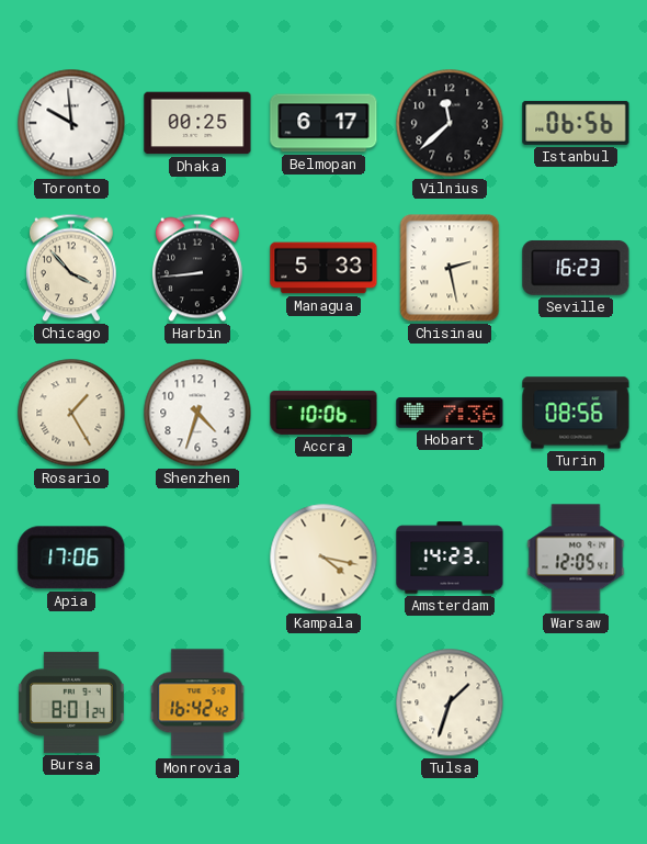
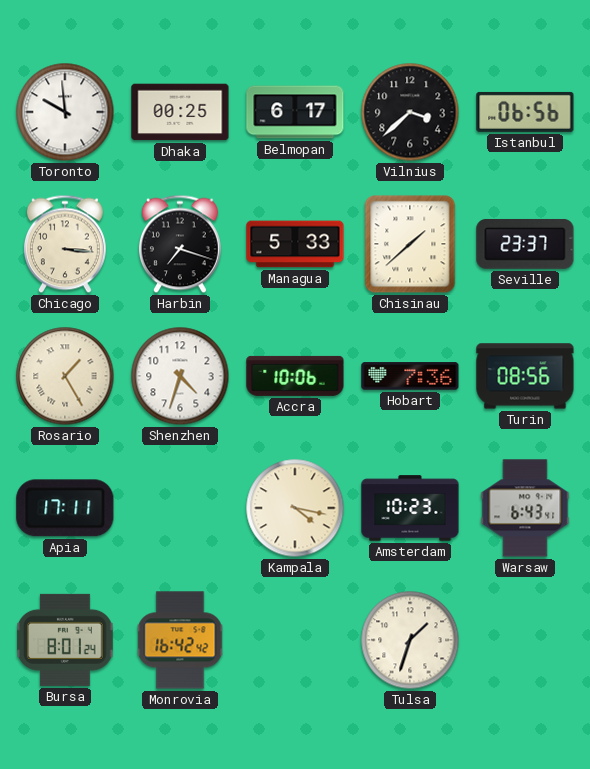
Vilnius: 11:38 -> 3:38
Chicago: 3:53 -> 3:16
Harbin: 8:44 -> 7:18
Chisinau: 2:28 -> 1:38
Seville: 16:23 -> 23:37
Apia: 17:06 -> 17:11
Amsterdam: 14:23 -> 10:23
Warsaw: 12:05 -> 6:43
